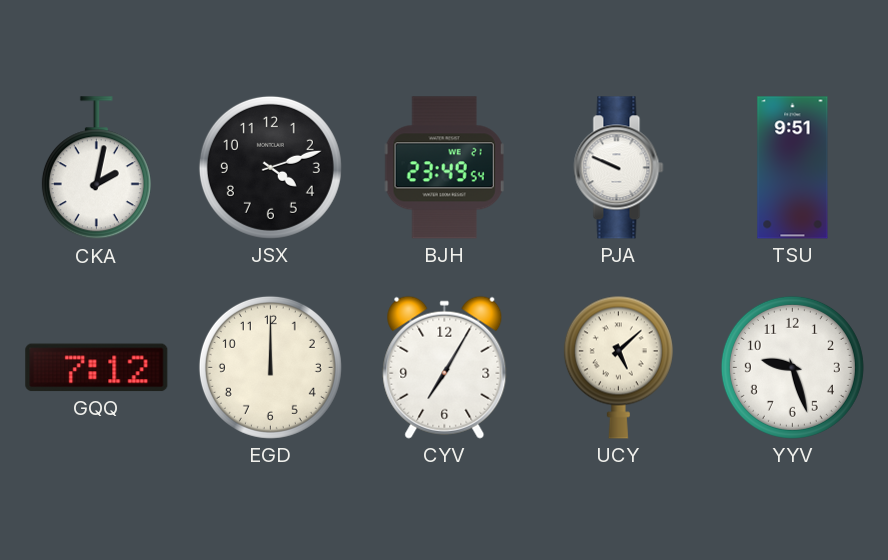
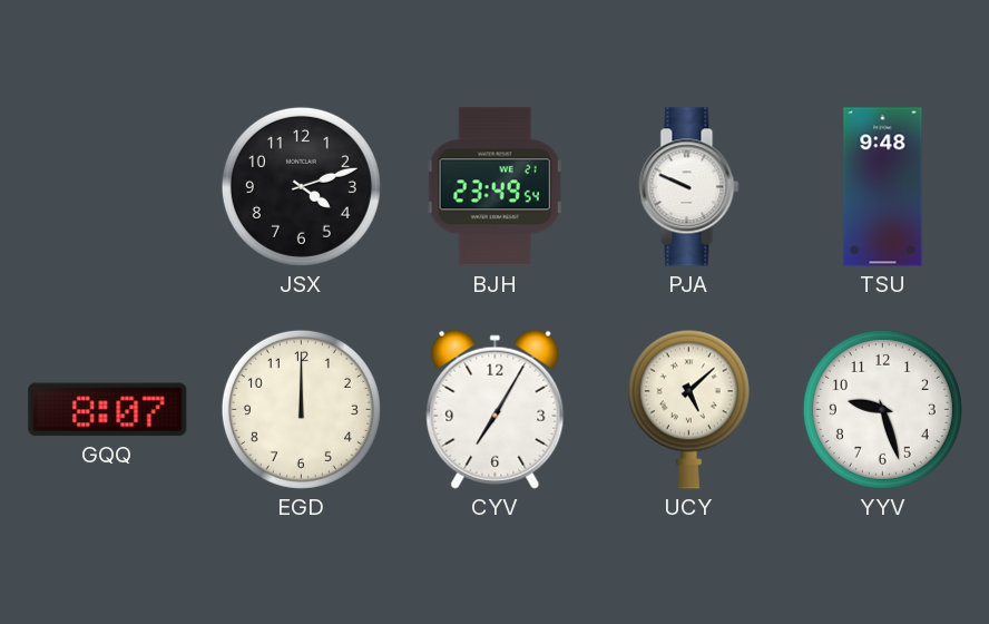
CKA: 2:02 -> none
TSU: 9:51 -> 9:48
GQQ: 7:12 -> 8:07
